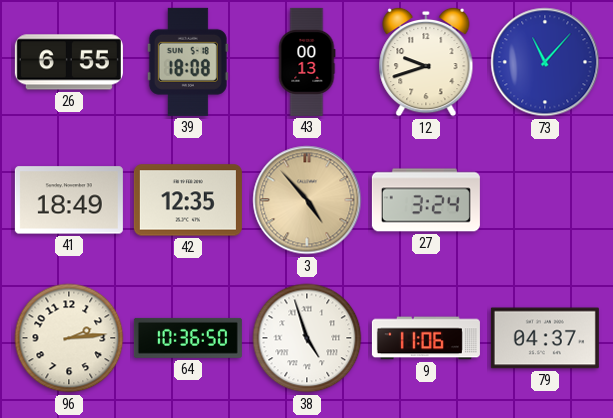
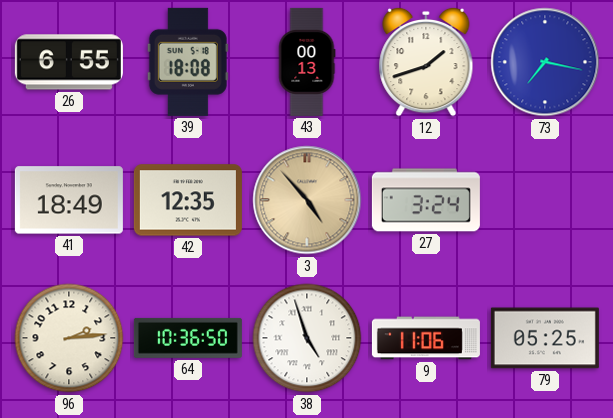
12: 9:42 -> 1:42
73: 11:07 -> 7:17
79: 04:37 -> 05:25
